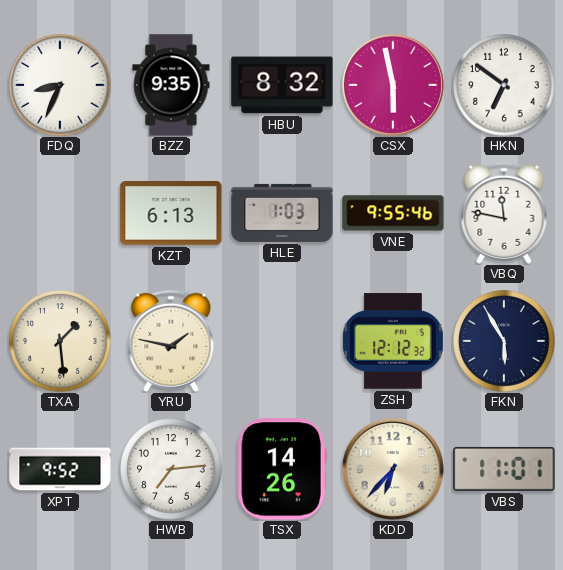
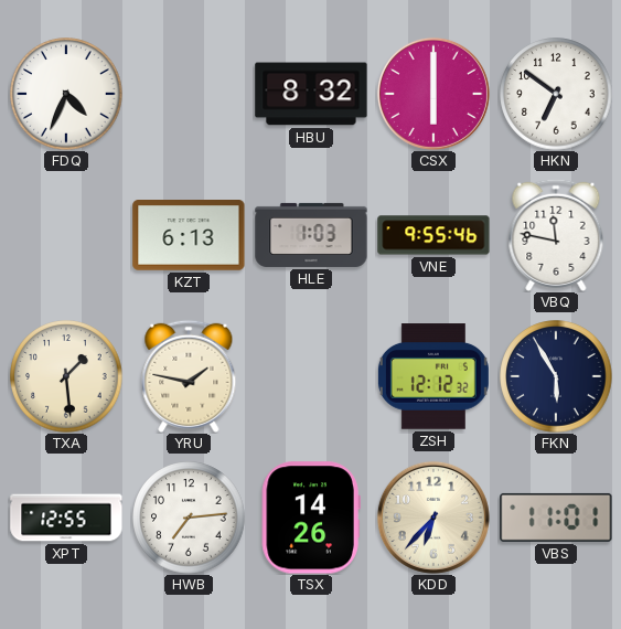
FDQ: 8:34 -> 4:34
BZZ: 9:35 -> none
CSX: 5:58 -> 6:00
XPT: 9:52 -> 12:55
